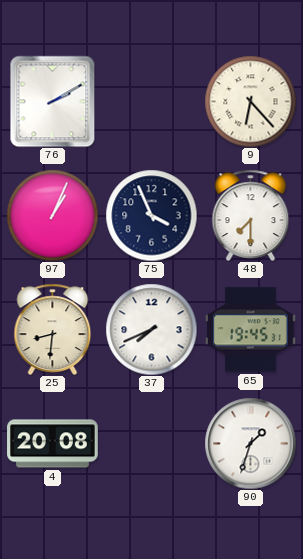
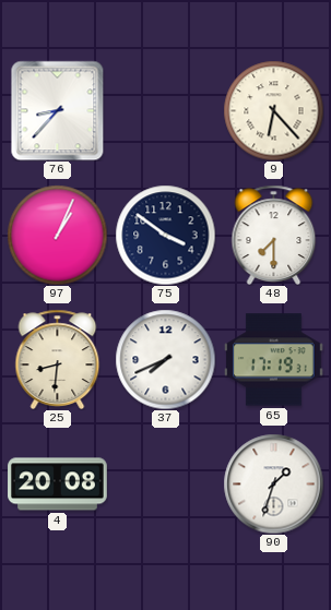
76: 2:10 -> 8:37
75: 3:56 -> 3:51
65: 19:45 -> 17:19
